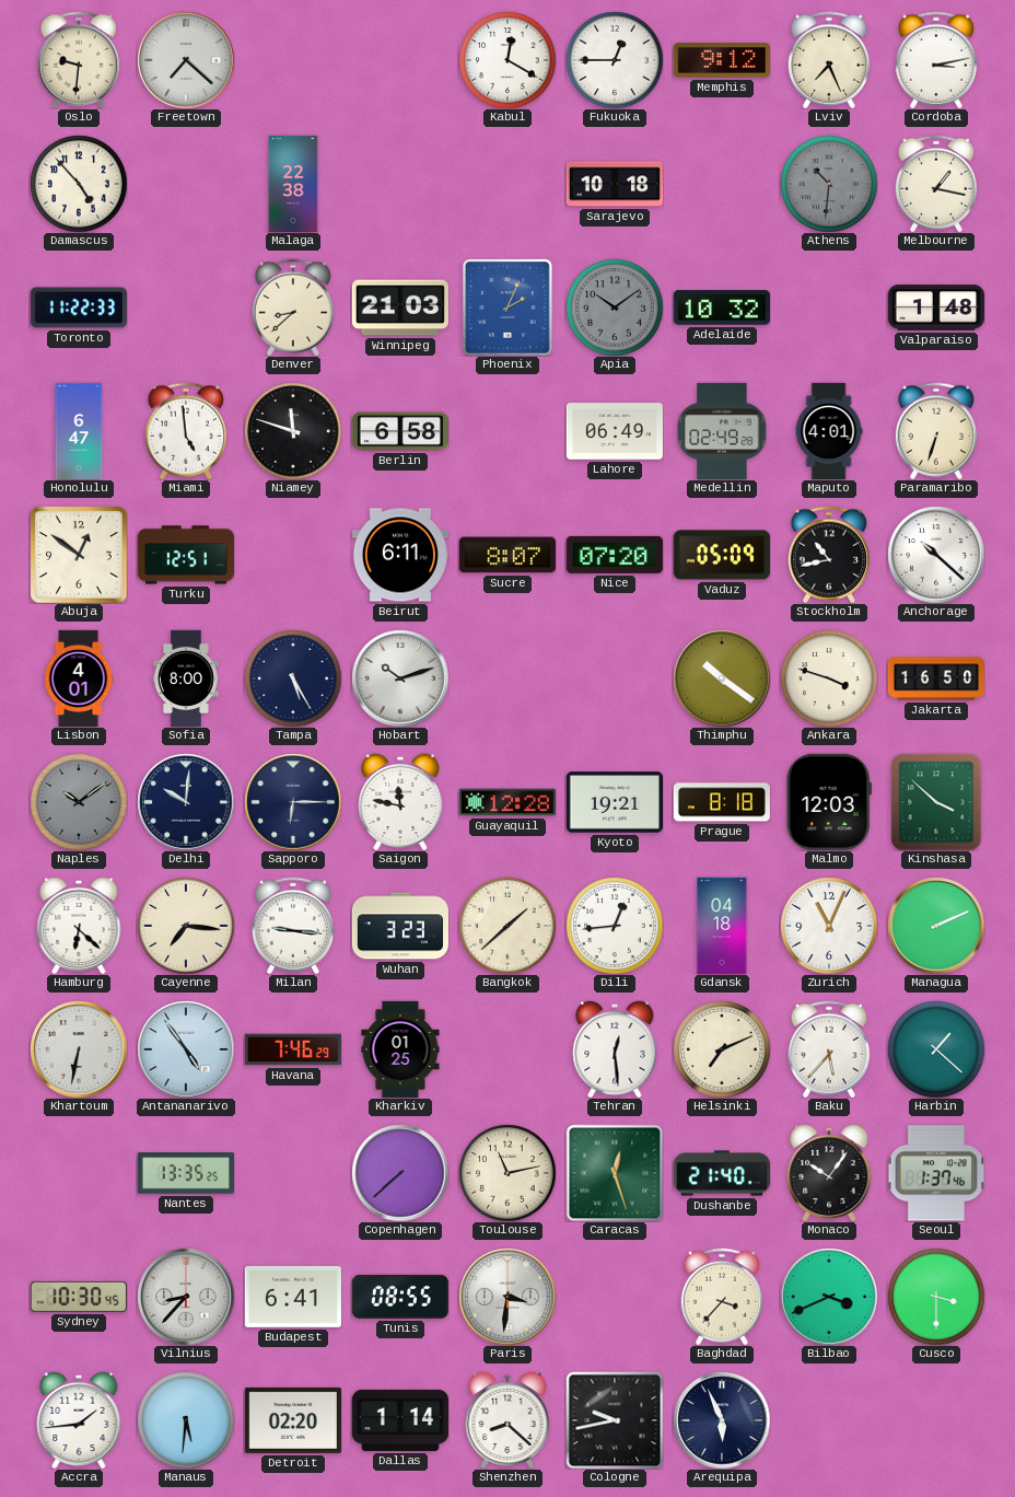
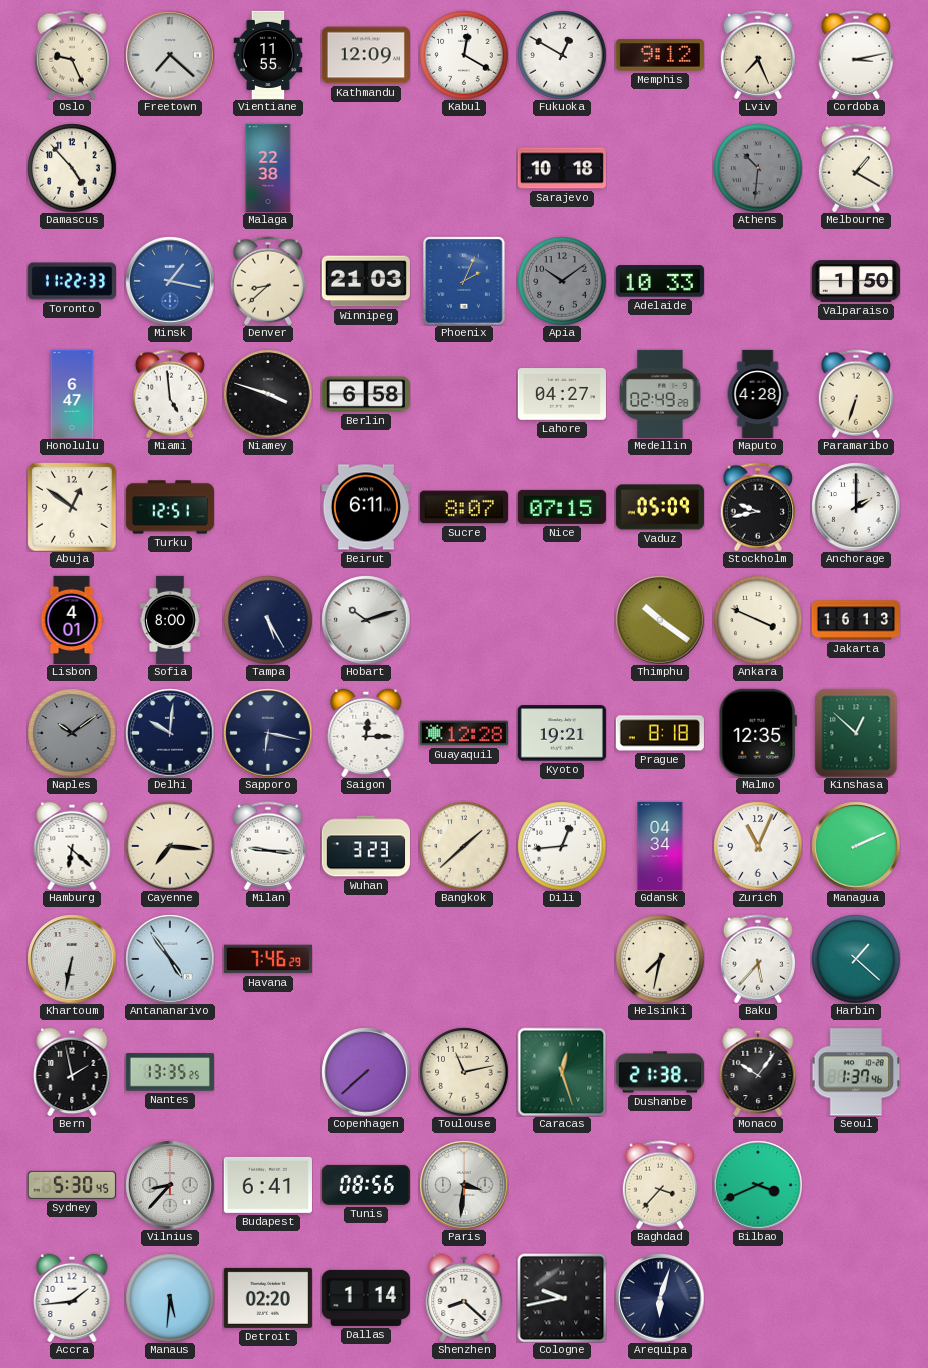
Oslo: 9:31 -> 9:26
Vientiane: none -> 11:55
Kathmandu: none -> 12:09
Fukuoka: 12:45 -> 12:50
Melbourne: 1:17 -> 1:20
Minsk: none -> 1:17
Adelaide: 10:32 -> 10:33
Valparaiso: 1:48 -> 1:50
Niamey: 11:48 -> 3:48
Lahore: 06:49 -> 04:27
Maputo: 4:01 -> 4:28
Nice: 07:20 -> 07:15
Stockholm: 10:43 -> 9:43
Anchorage: 10:22 -> 2:00
Ankara: 3:48 -> 3:49
Jakarta: 16:50 -> 16:13
Sapporo: 6:15 -> 6:17
Saigon: 11:47 -> 12:15
Malmo: 12:03 -> 12:35
Kinshasa: 3:52 -> 12:52
Gdansk: 04:18 -> 04:34
Kharkiv: 01:25 -> none
Tehran: 12:29 -> none
Helsinki: 7:11 -> 7:32
Bern: none -> 1:58
Dushanbe: 21:40 -> 21:38
Sydney: 10:30 -> 5:30
Tunis: 08:55 -> 08:56
Cusco: 3:30 -> none
Arequipa: 5:56 -> 6:03
